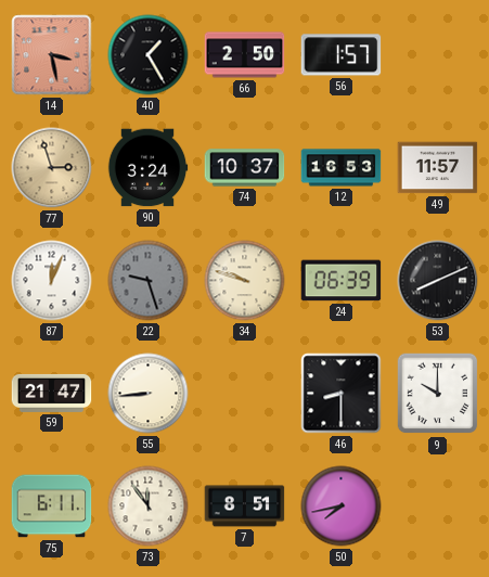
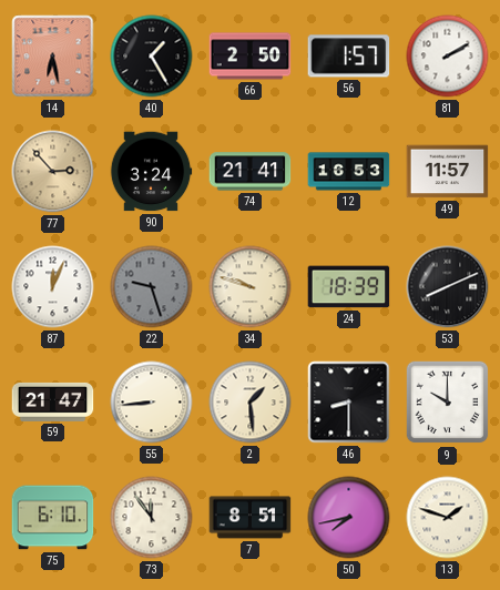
14: 3:28 -> 6:28
81: none -> 2:10
77: 2:57 -> 2:53
74: 10:37 -> 21:41
24: 06:39 -> 18:39
2: none -> 1:29
75: 6:11 -> 6:10
13: none -> 1:48
